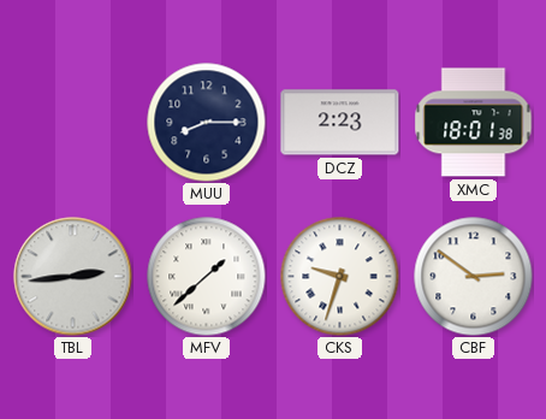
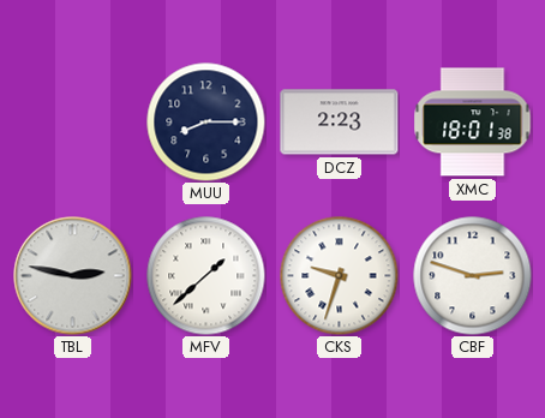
TBL: 2:44 -> 2:47
CBF: 2:51 -> 2:48
